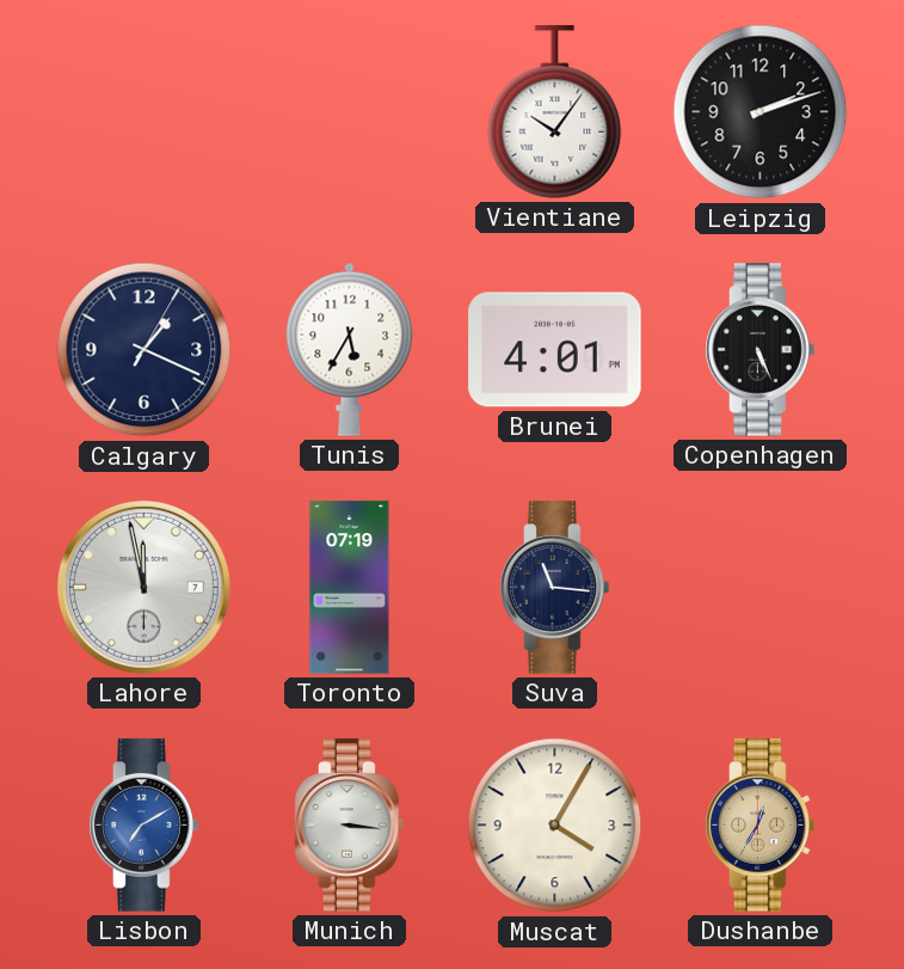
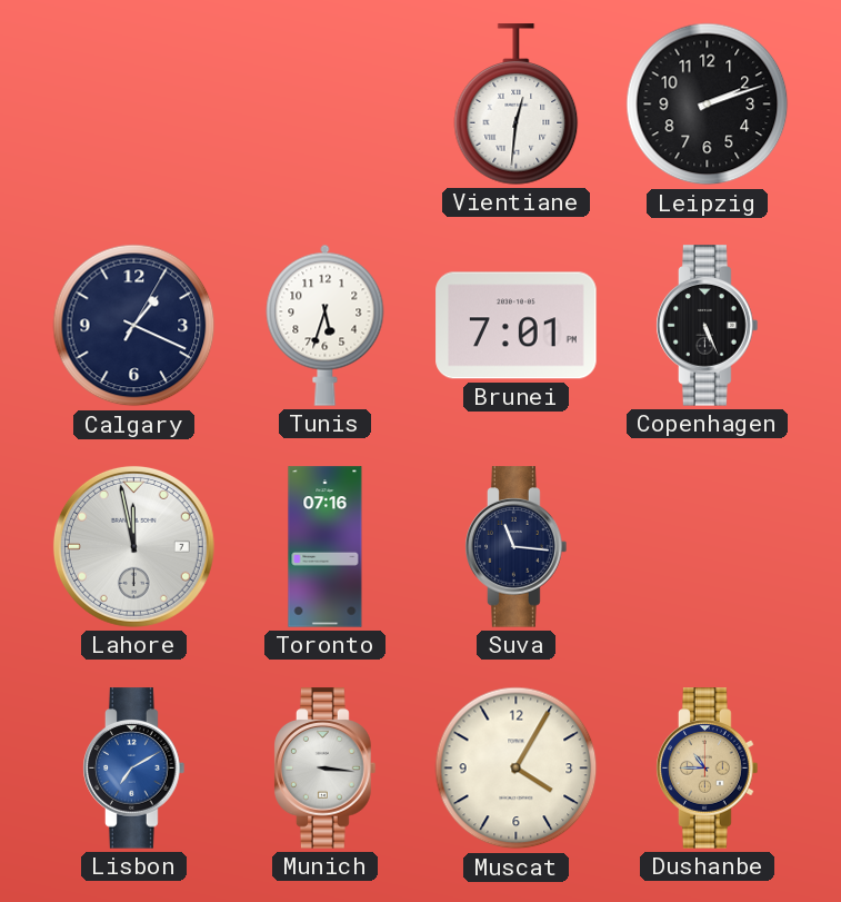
Vientiane: 10:06 -> 12:31
Tunis: 5:35 -> 5:33
Brunei: 4:01 -> 7:01
Toronto: 07:19 -> 07:16
Dushanbe: 12:35 -> 10:45
